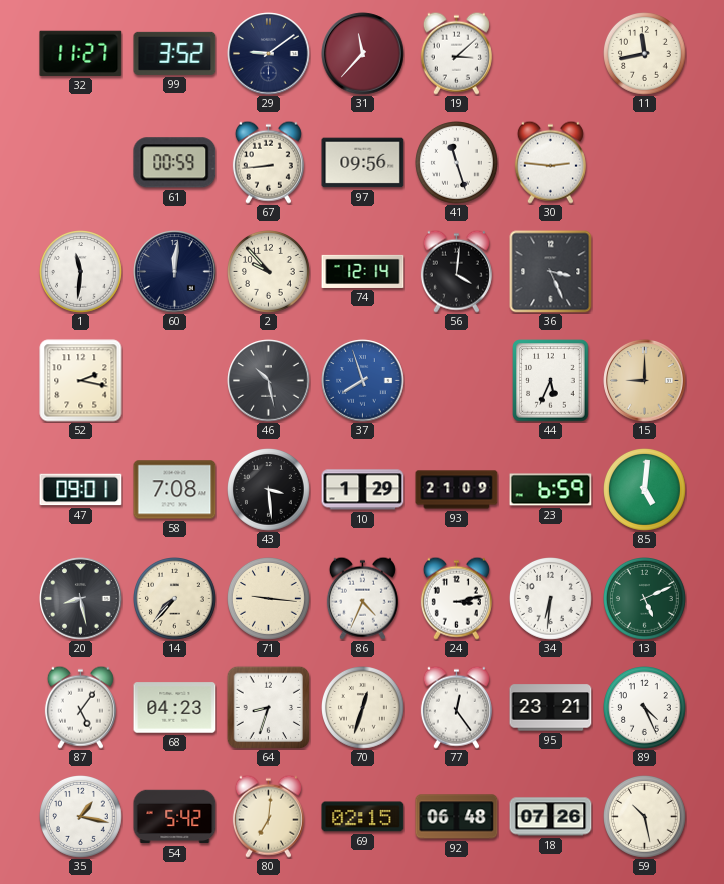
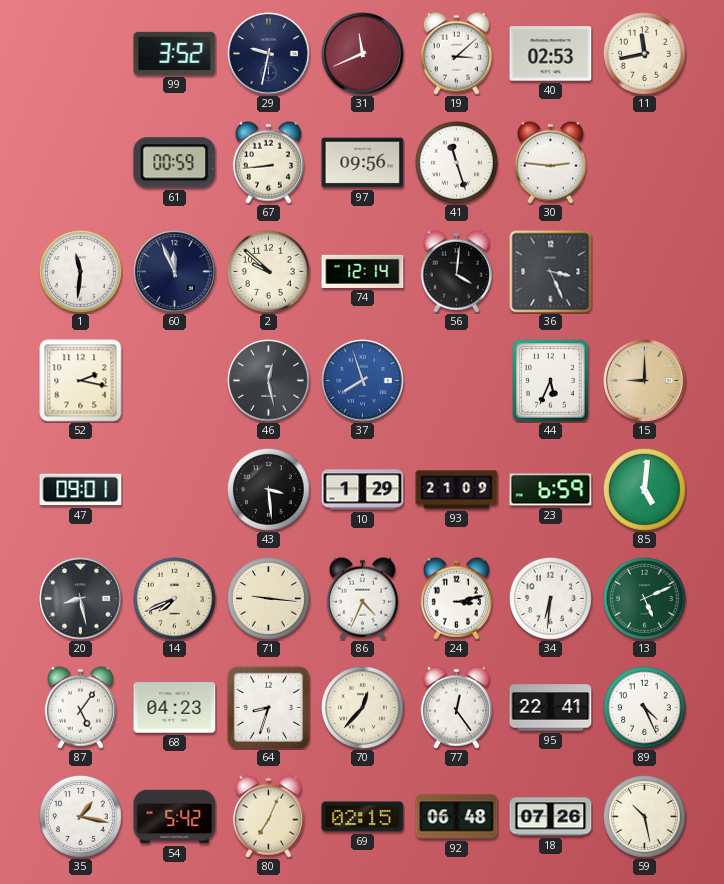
32: 11:27 -> none
29: 9:09 -> 9:32
31: 11:37 -> 11:41
40: none -> 02:53
60: 12:01 -> 11:56
2: 9:53 -> 9:52
46: 10:28 -> 12:28
58: 7:08 -> none
14: 7:37 -> 7:41
70: 12:33 -> 12:37
95: 23:21 -> 22:41
80: 7:01 -> 7:04
